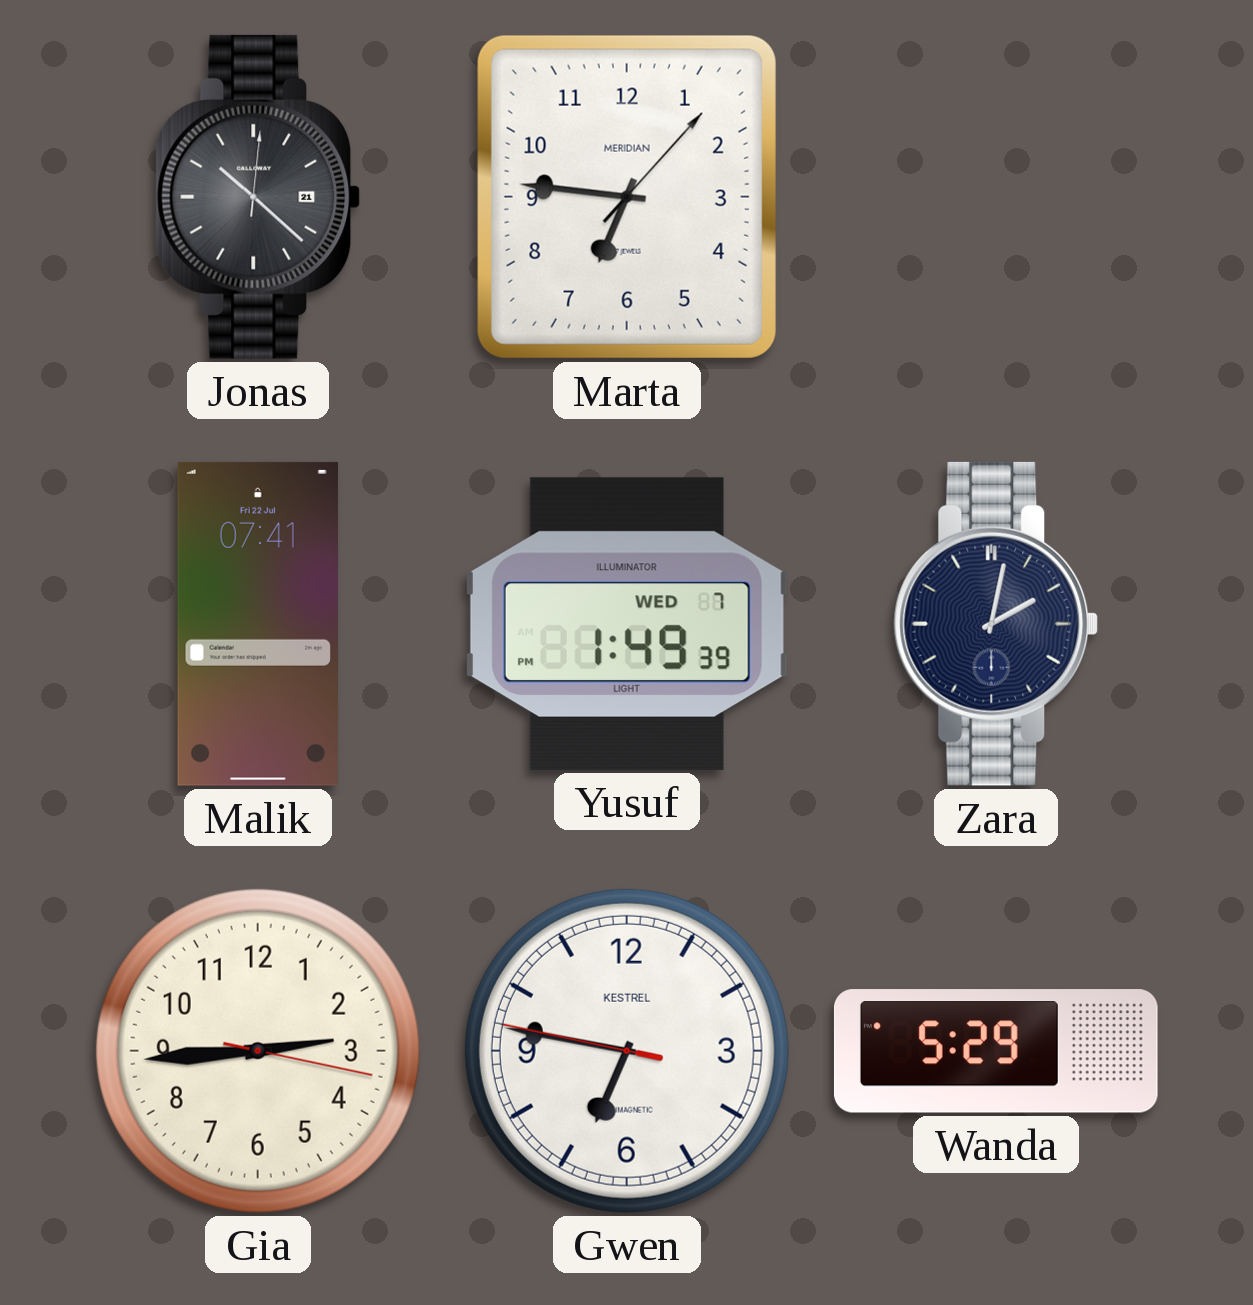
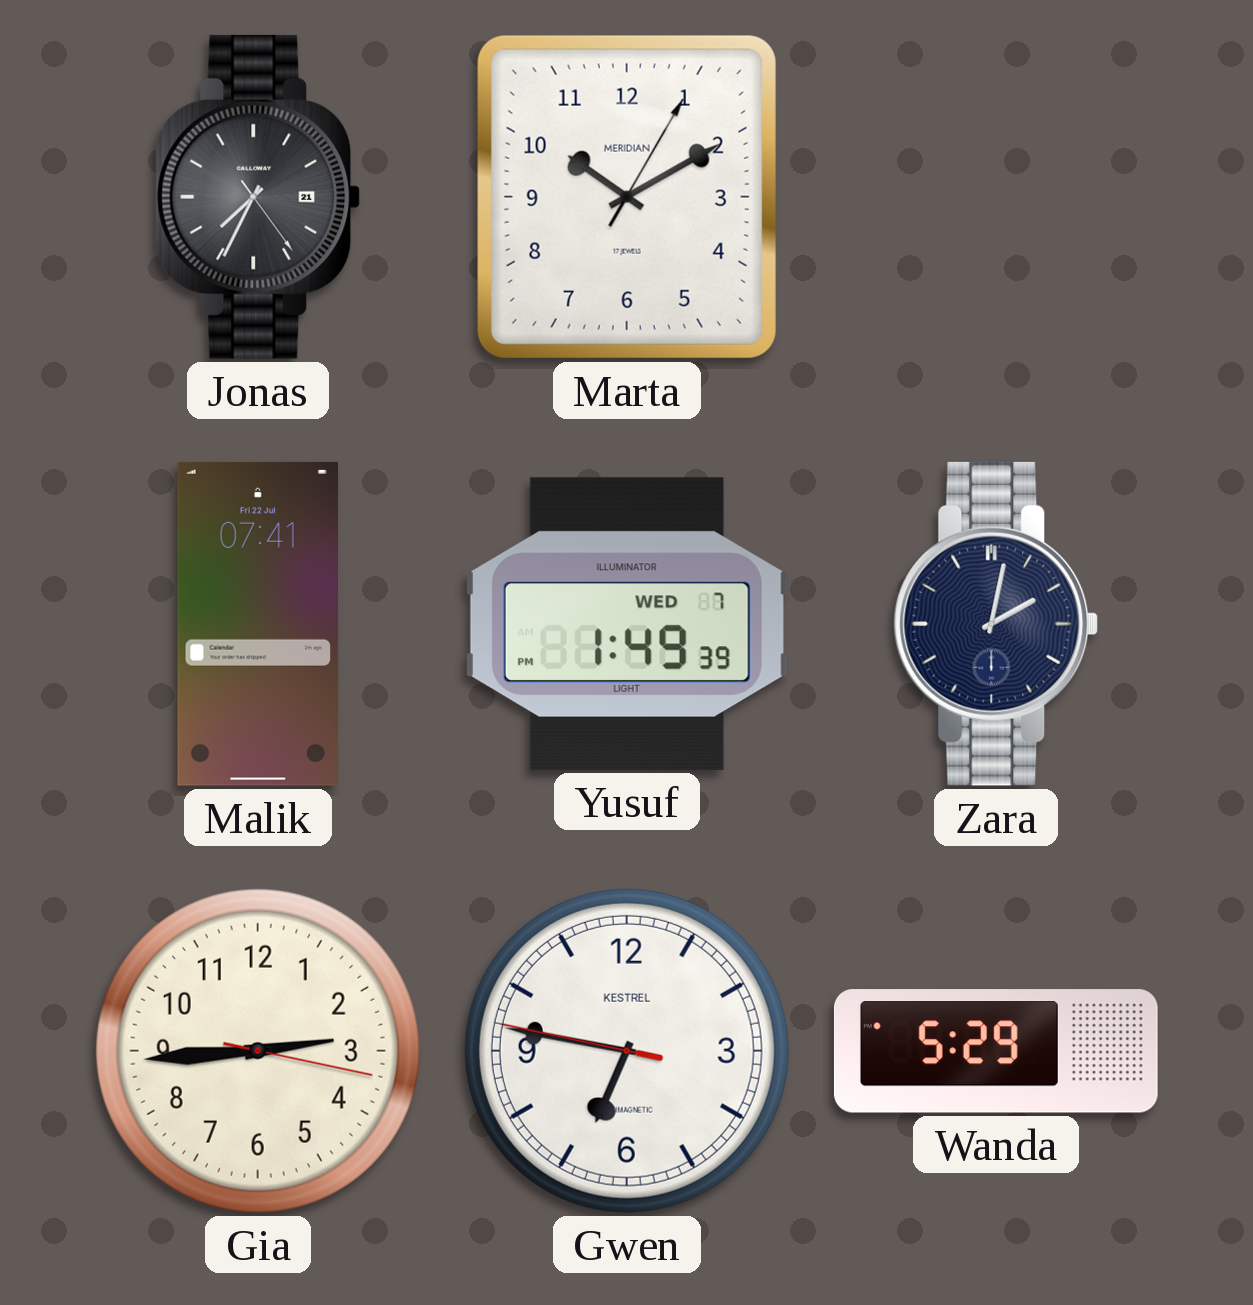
Jonas: 10:22 -> 7:34
Marta: 6:46 -> 10:10
